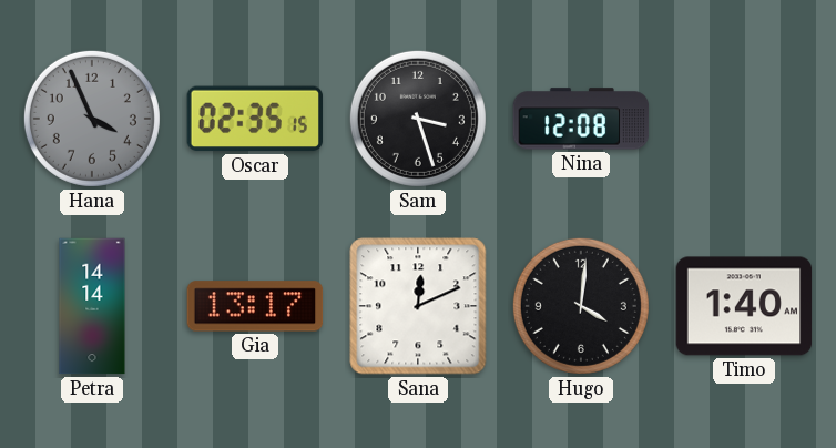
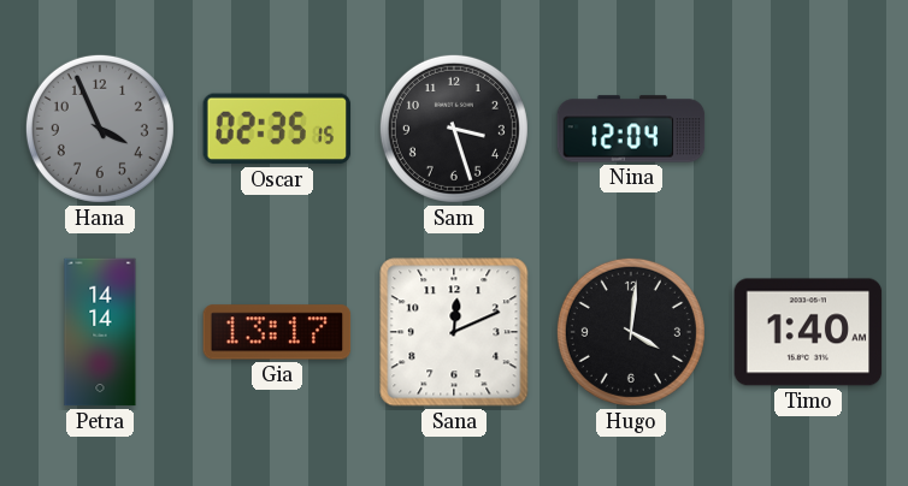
Nina: 12:08 -> 12:04
